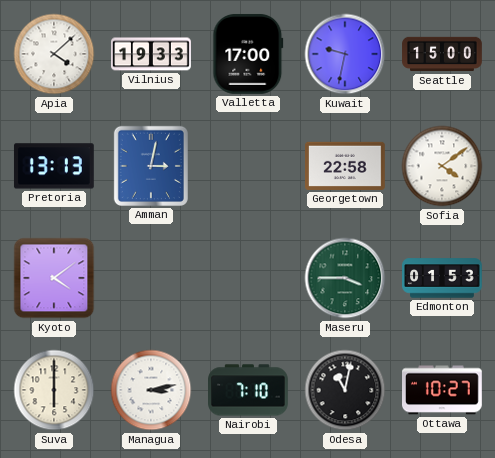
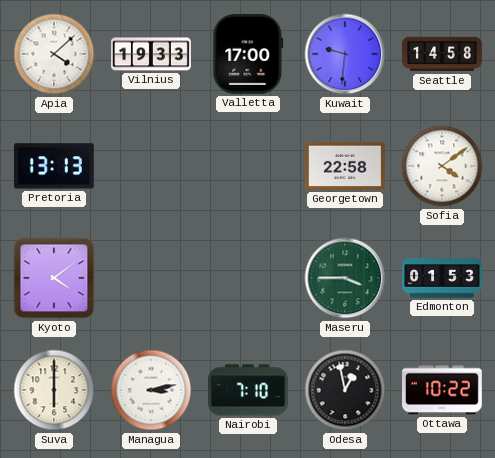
Kuwait: 9:32 -> 9:31
Seattle: 15:00 -> 14:58
Amman: 3:02 -> none
Odesa: 11:02 -> 12:58
Ottawa: 10:27 -> 10:22
